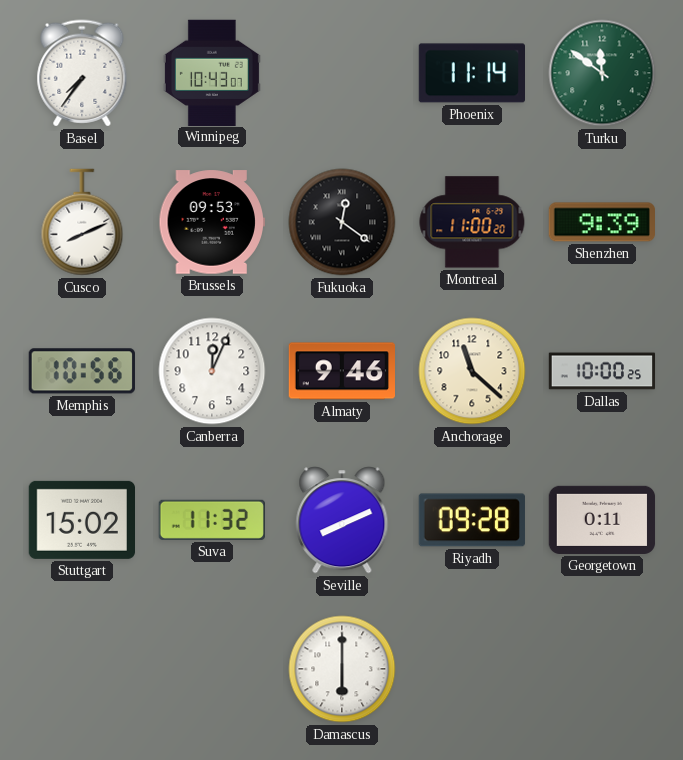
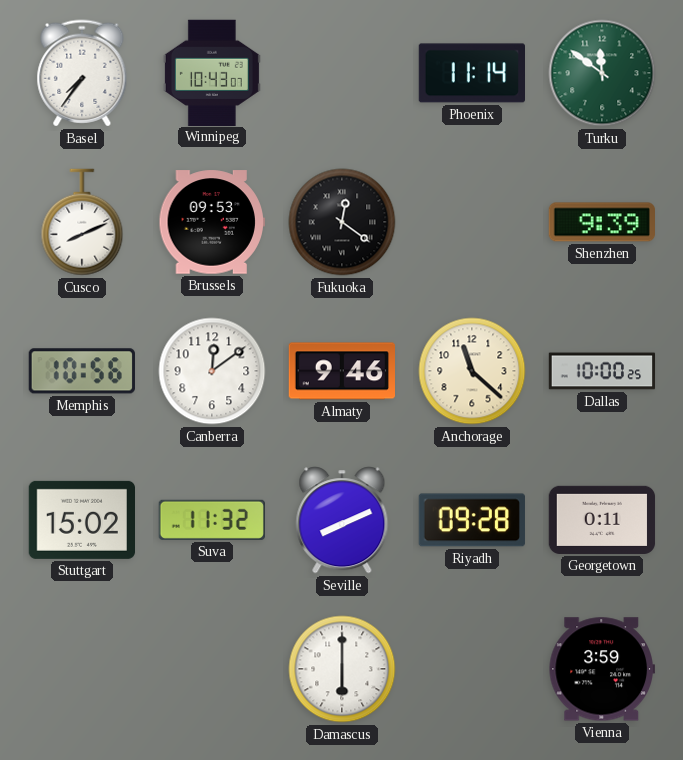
Montreal: 11:00 -> none
Canberra: 12:04 -> 12:09
Vienna: none -> 3:59
